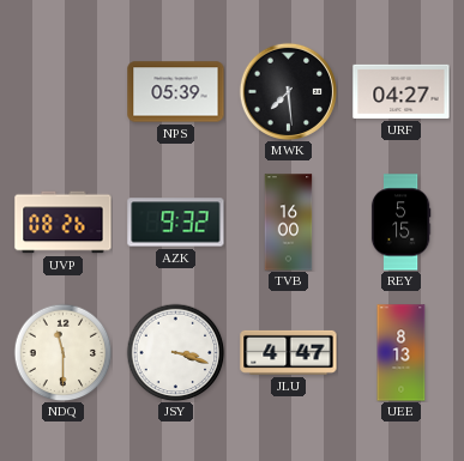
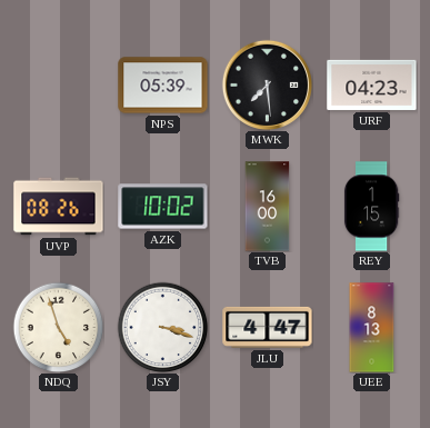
URF: 04:27 -> 04:23
AZK: 9:32 -> 10:02
REY: 5:15 -> 1:15
NDQ: 11:30 -> 4:57
